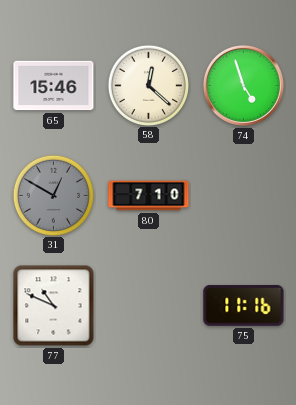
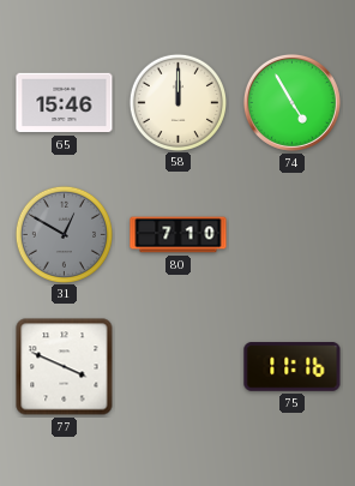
58: 12:22 -> 12:00
74: 4:57 -> 4:55
77: 10:49 -> 3:49
